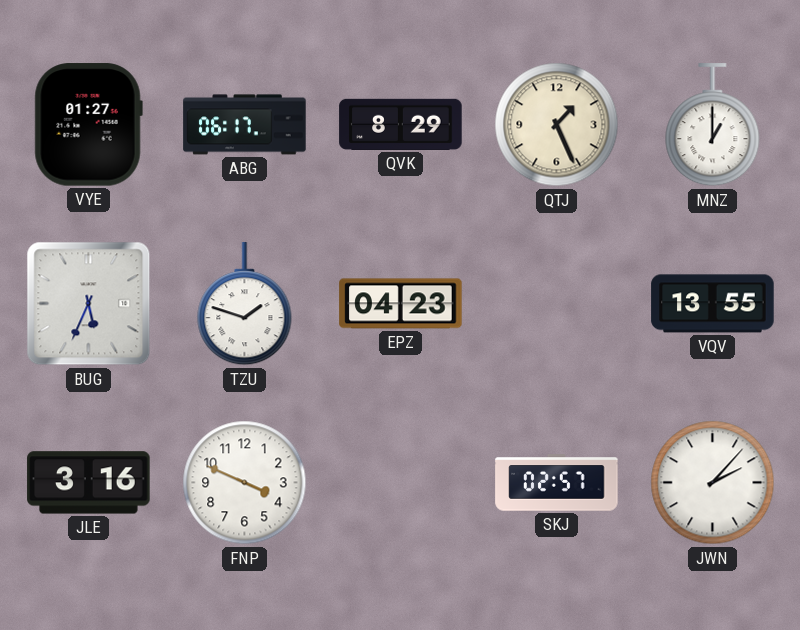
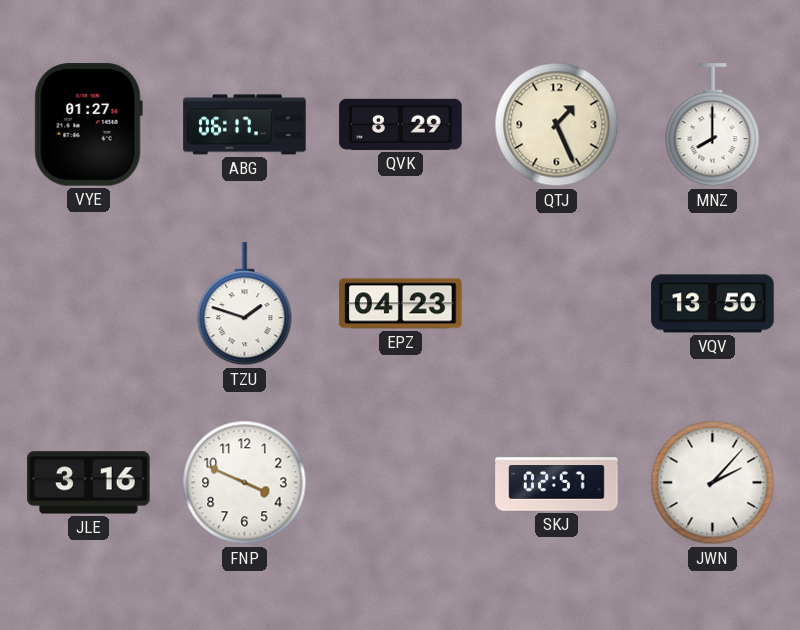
MNZ: 1:00 -> 8:00
BUG: 5:34 -> none
VQV: 13:55 -> 13:50
